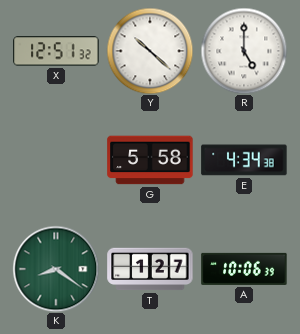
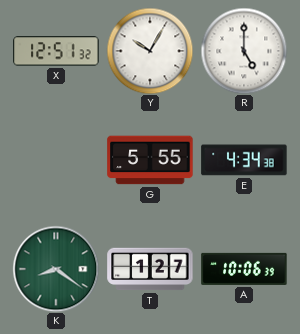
Y: 10:22 -> 10:05
G: 5:58 -> 5:55
